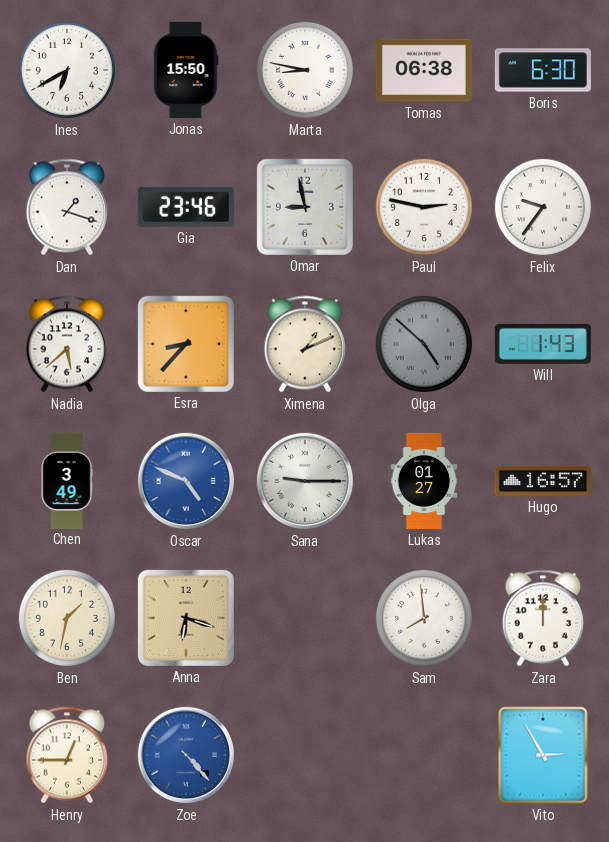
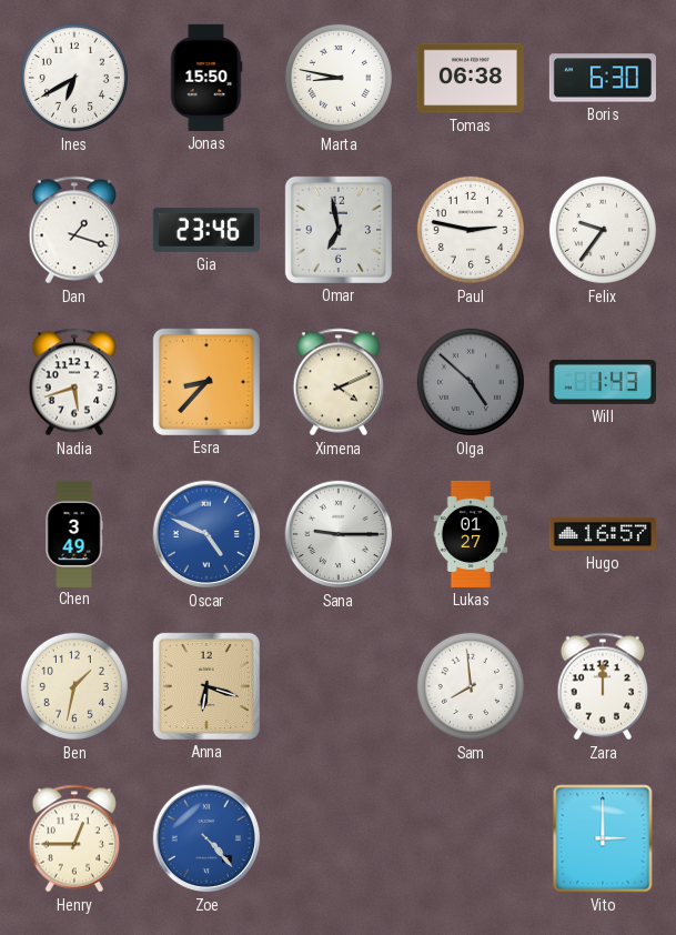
Omar: 8:58 -> 6:58
Nadia: 5:38 -> 5:42
Ximena: 1:11 -> 4:11
Vito: 2:55 -> 3:00
